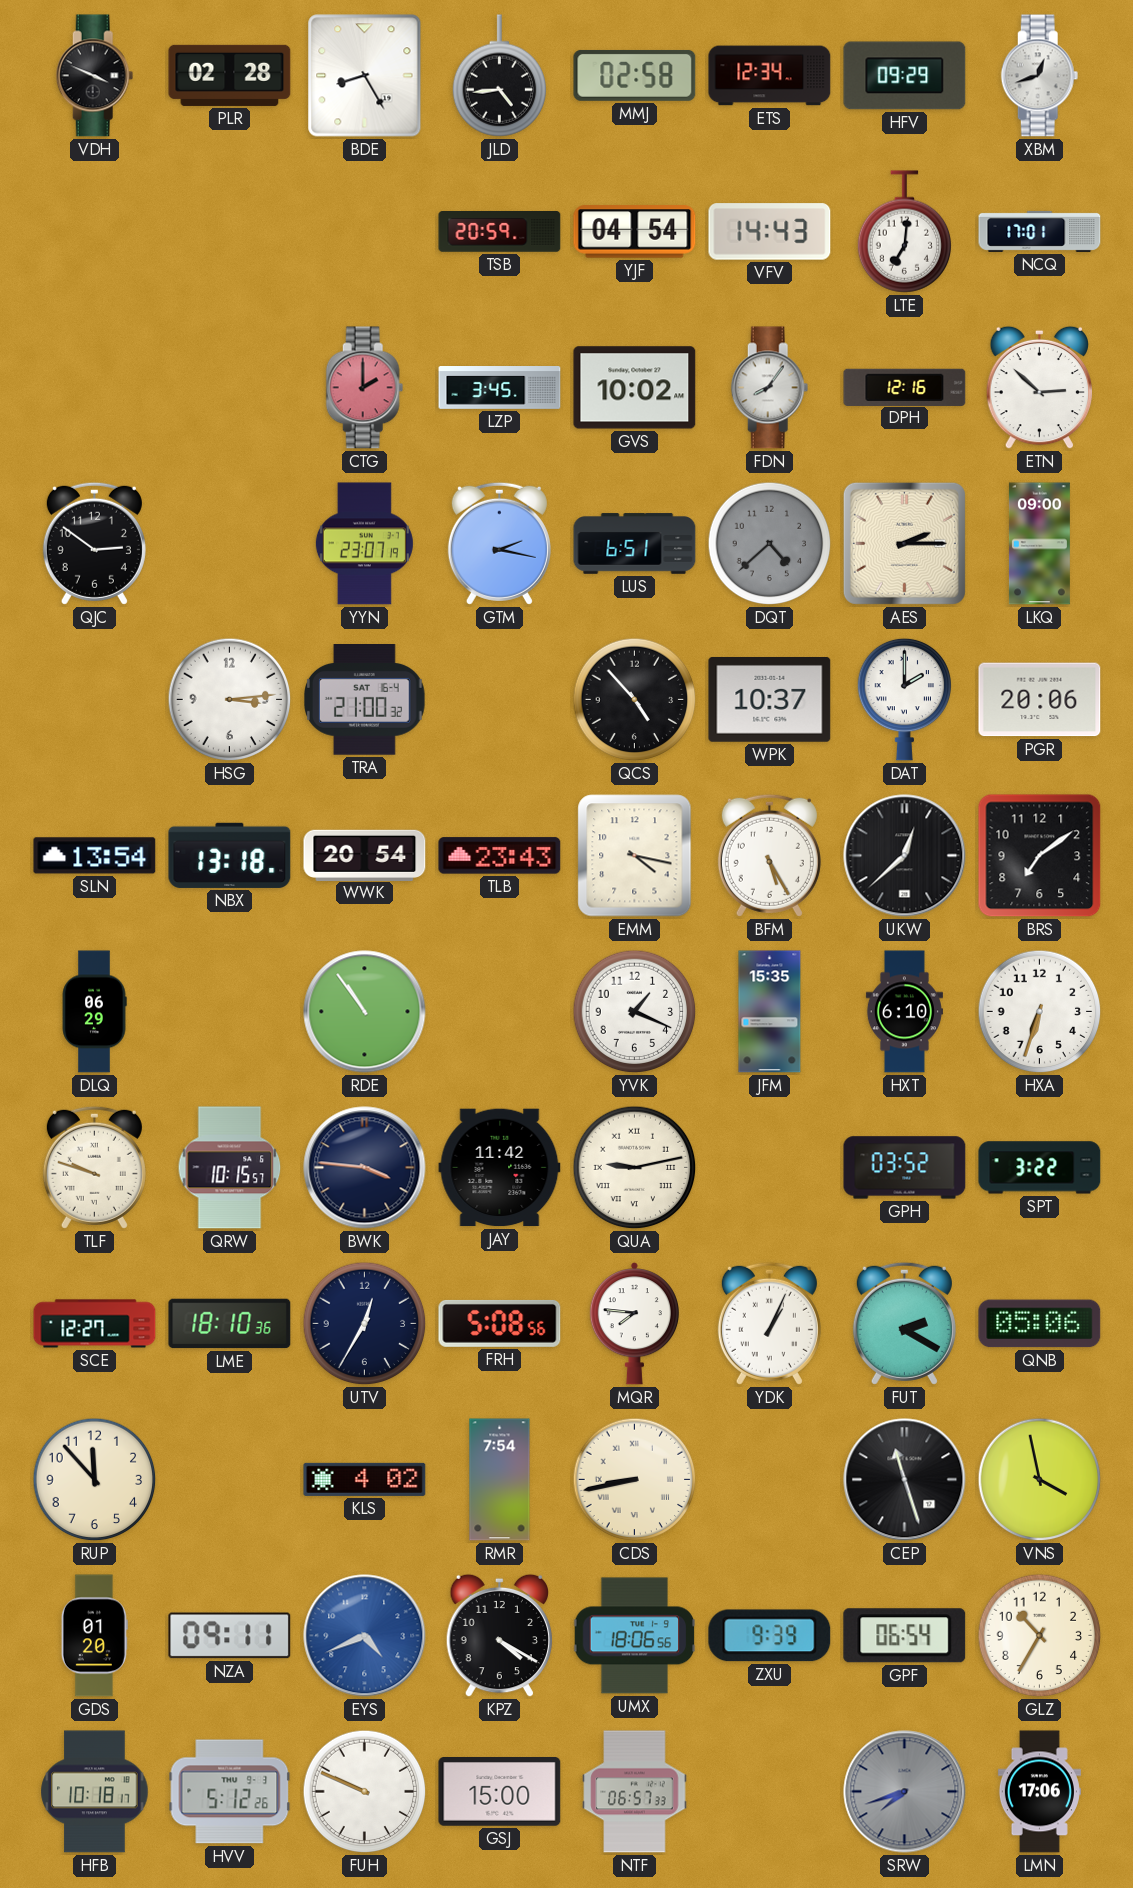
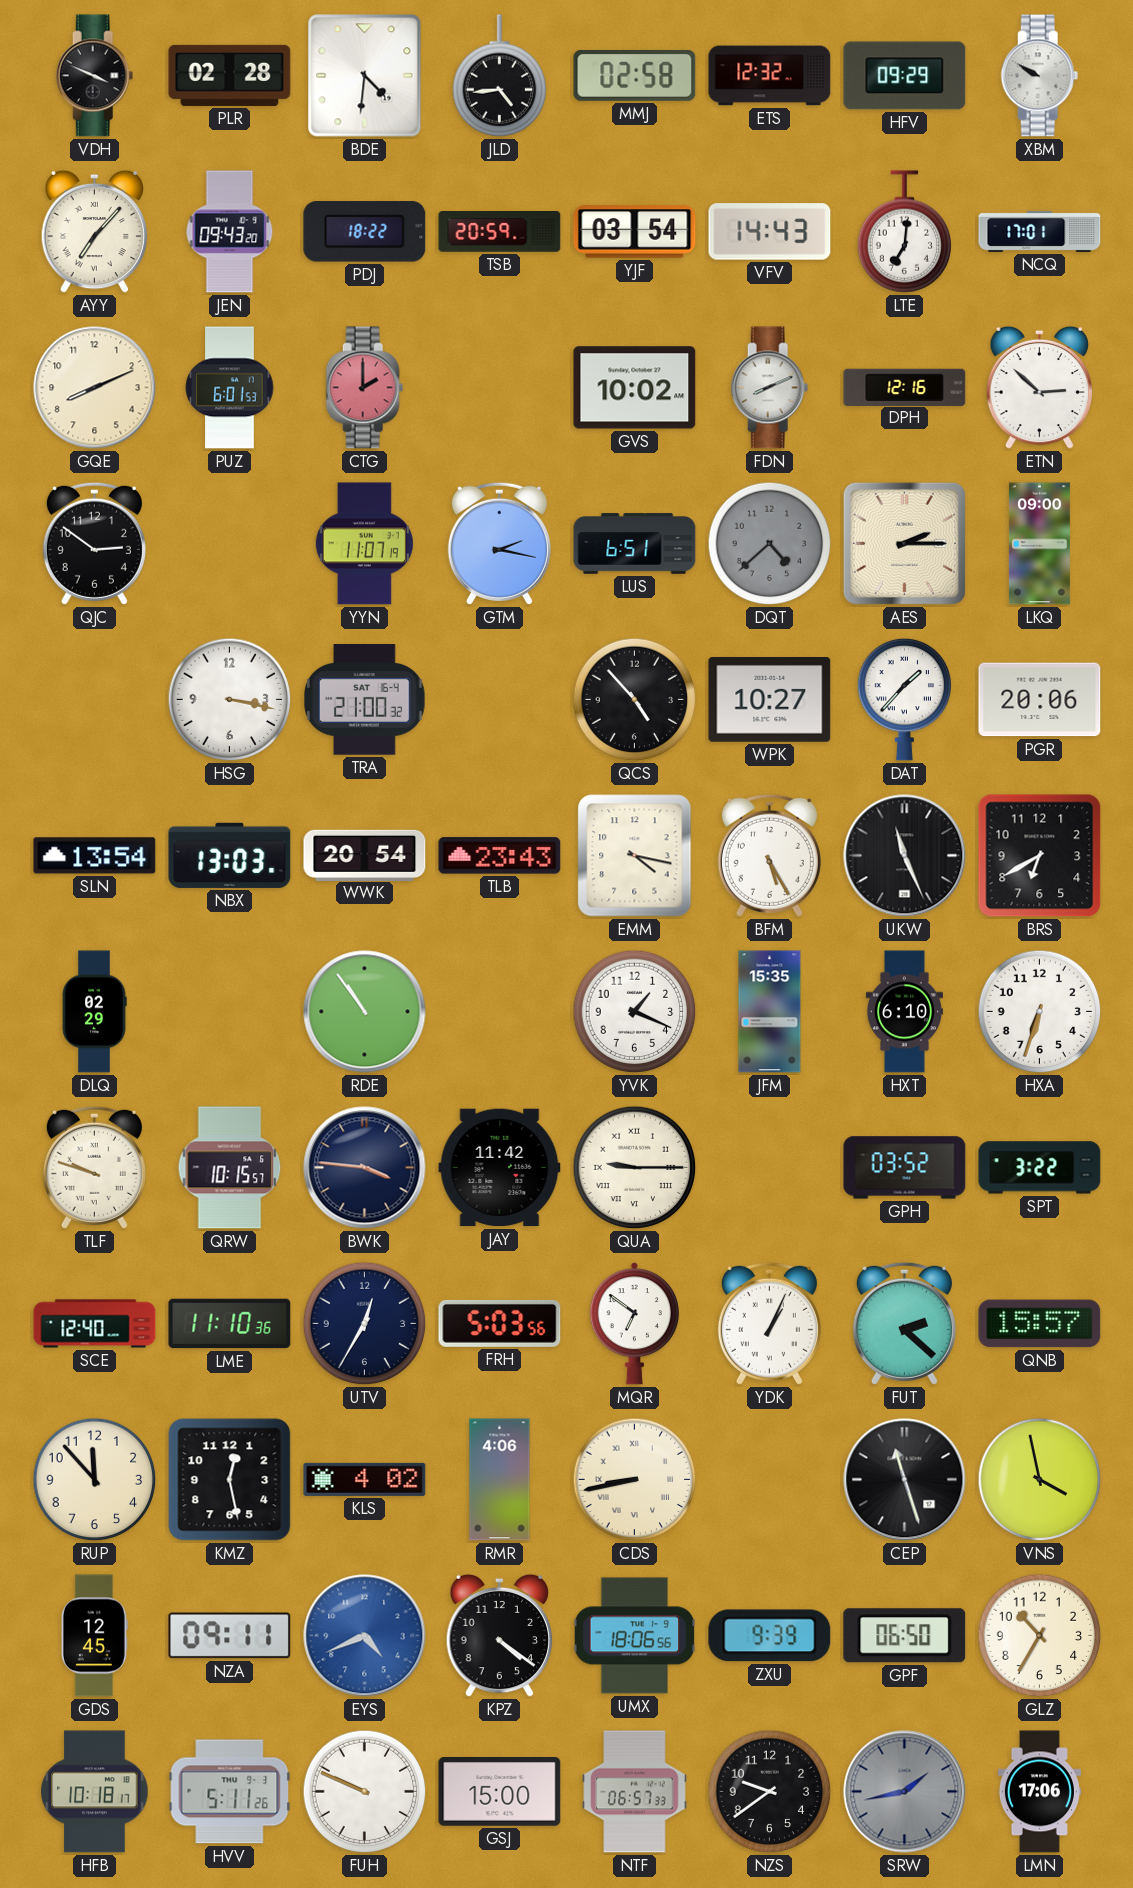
BDE: 8:25 -> 4:31
ETS: 12:34 -> 12:32
XBM: 12:42 -> 9:50
AYY: none -> 7:07
JEN: none -> 09:43
PDJ: none -> 18:22
YJF: 04:54 -> 03:54
GQE: none -> 8:11
PUZ: none -> 6:01
LZP: 3:45 -> none
FDN: 8:06 -> 8:11
YYN: 23:07 -> 11:07
HSG: 3:14 -> 3:17
WPK: 10:37 -> 10:27
DAT: 2:00 -> 1:37
NBX: 13:18 -> 13:03
UKW: 12:38 -> 11:26
BRS: 7:09 -> 6:40
DLQ: 06:29 -> 02:29
QUA: 9:13 -> 9:15
SCE: 12:27 -> 12:40
LME: 18:10 -> 11:10
FRH: 5:08 -> 5:03
MQR: 7:46 -> 6:51
FUT: 2:20 -> 2:22
QNB: 05:06 -> 15:57
KMZ: none -> 12:28
RMR: 7:54 -> 4:06
GDS: 01:20 -> 12:45
KPZ: 4:20 -> 4:21
GPF: 06:54 -> 06:50
HVV: 5:12 -> 5:11
NZS: none -> 9:39
SRW: 7:42 -> 1:43
